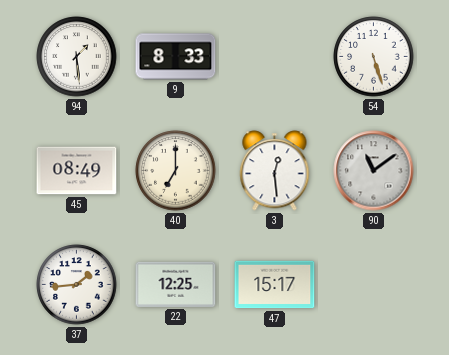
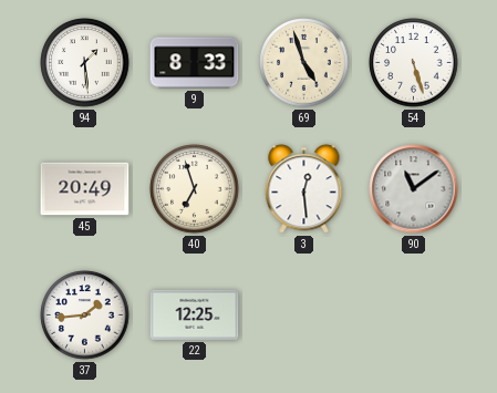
69: none -> 4:57
45: 08:49 -> 20:49
40: 7:00 -> 6:57
47: 15:17 -> none
